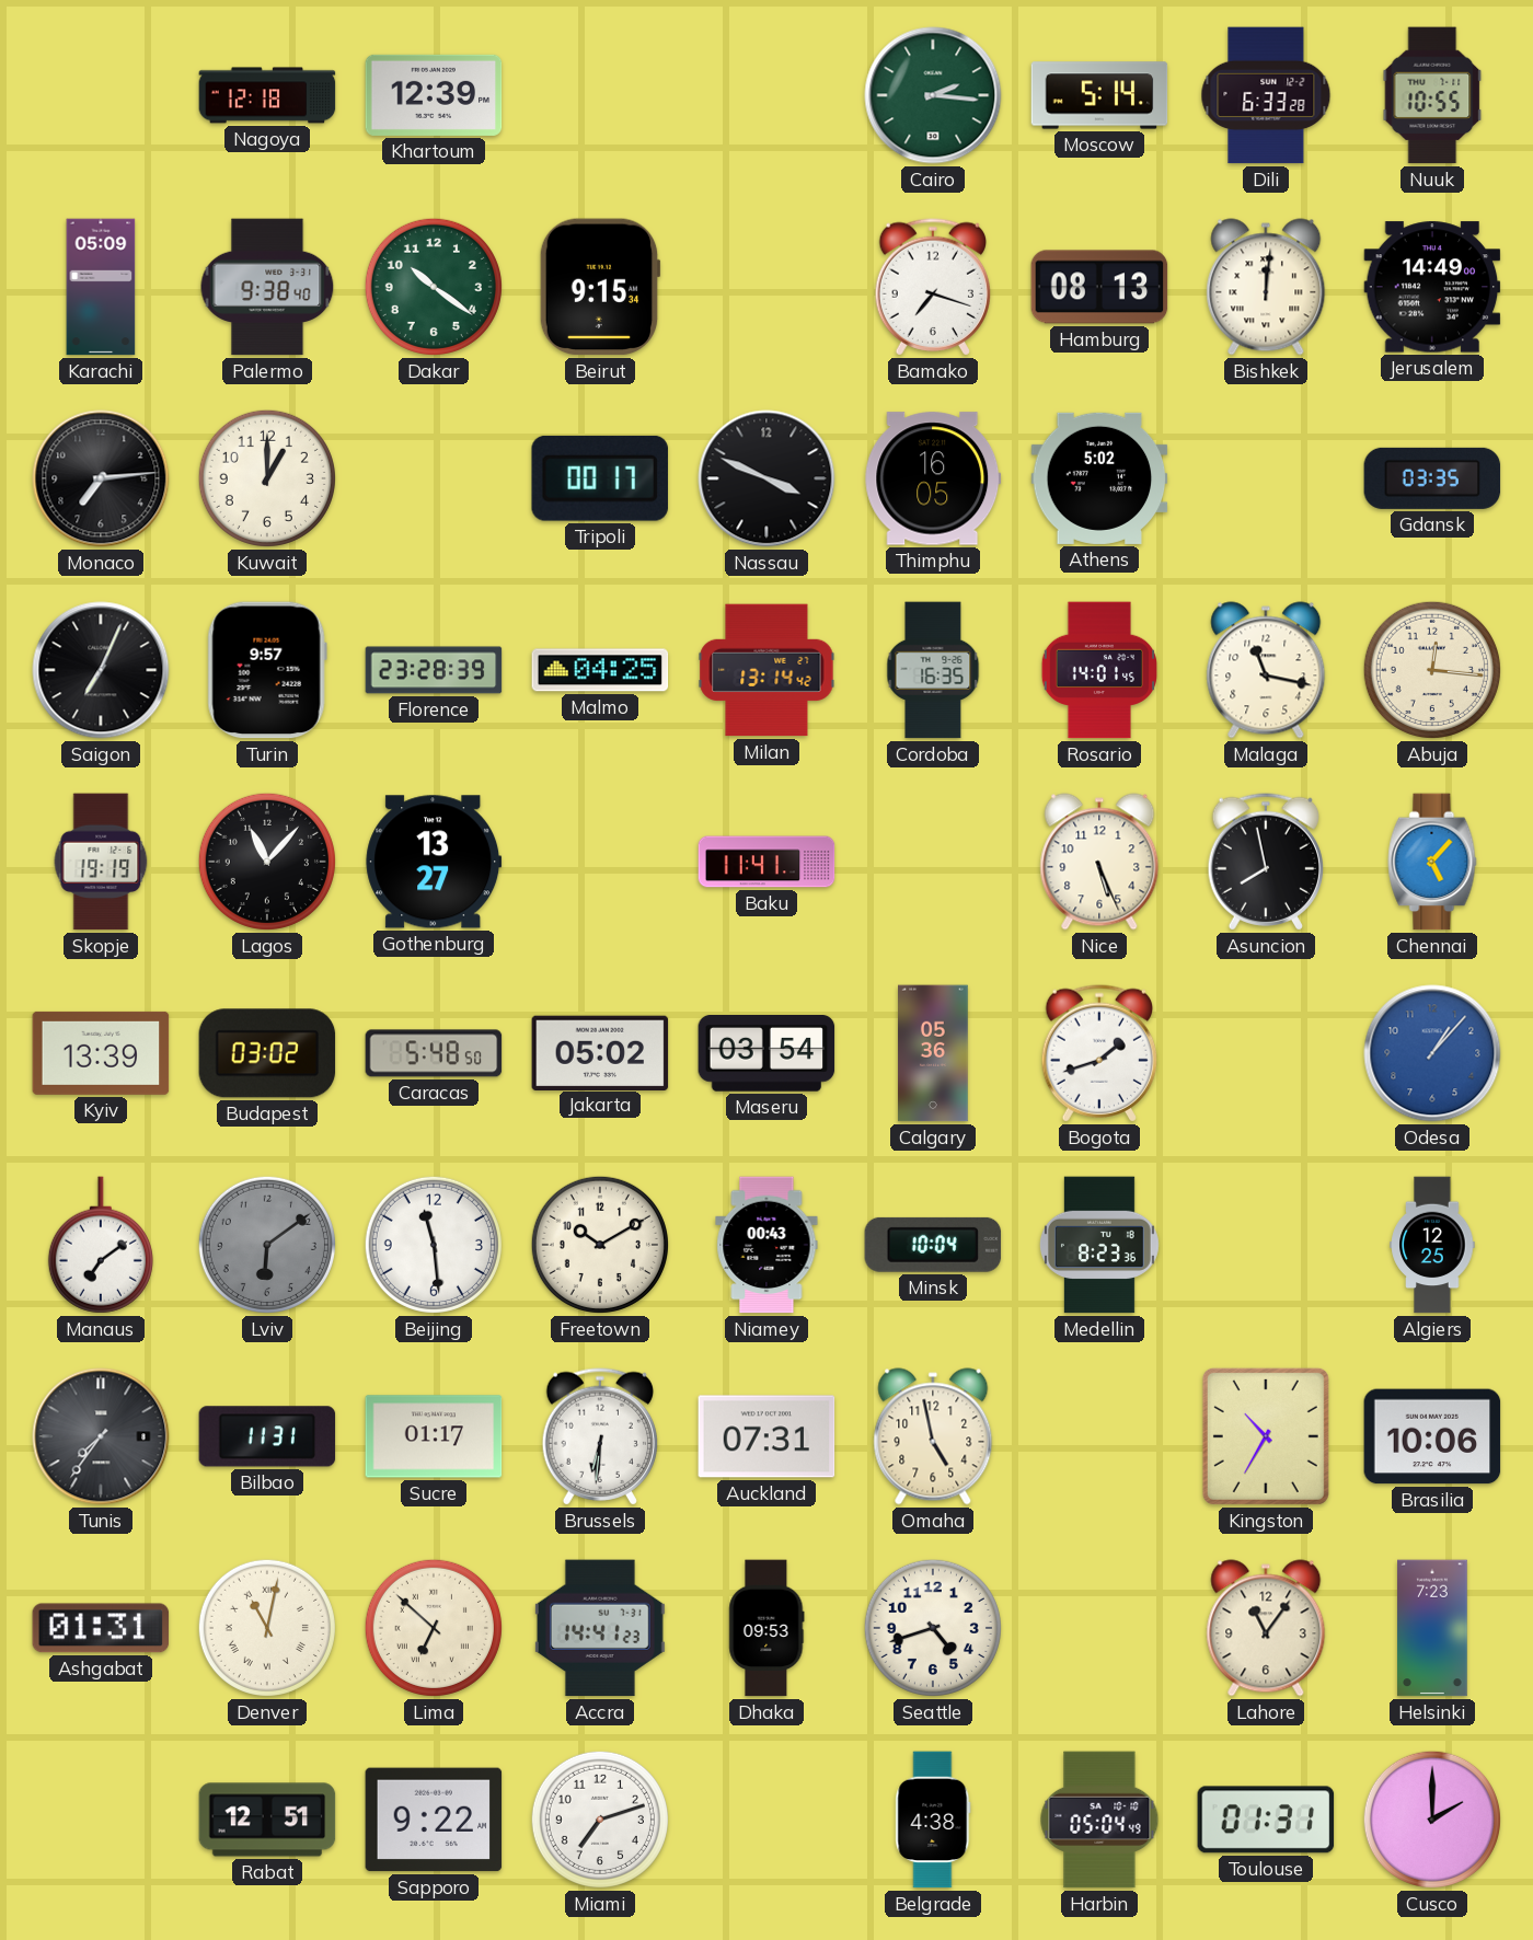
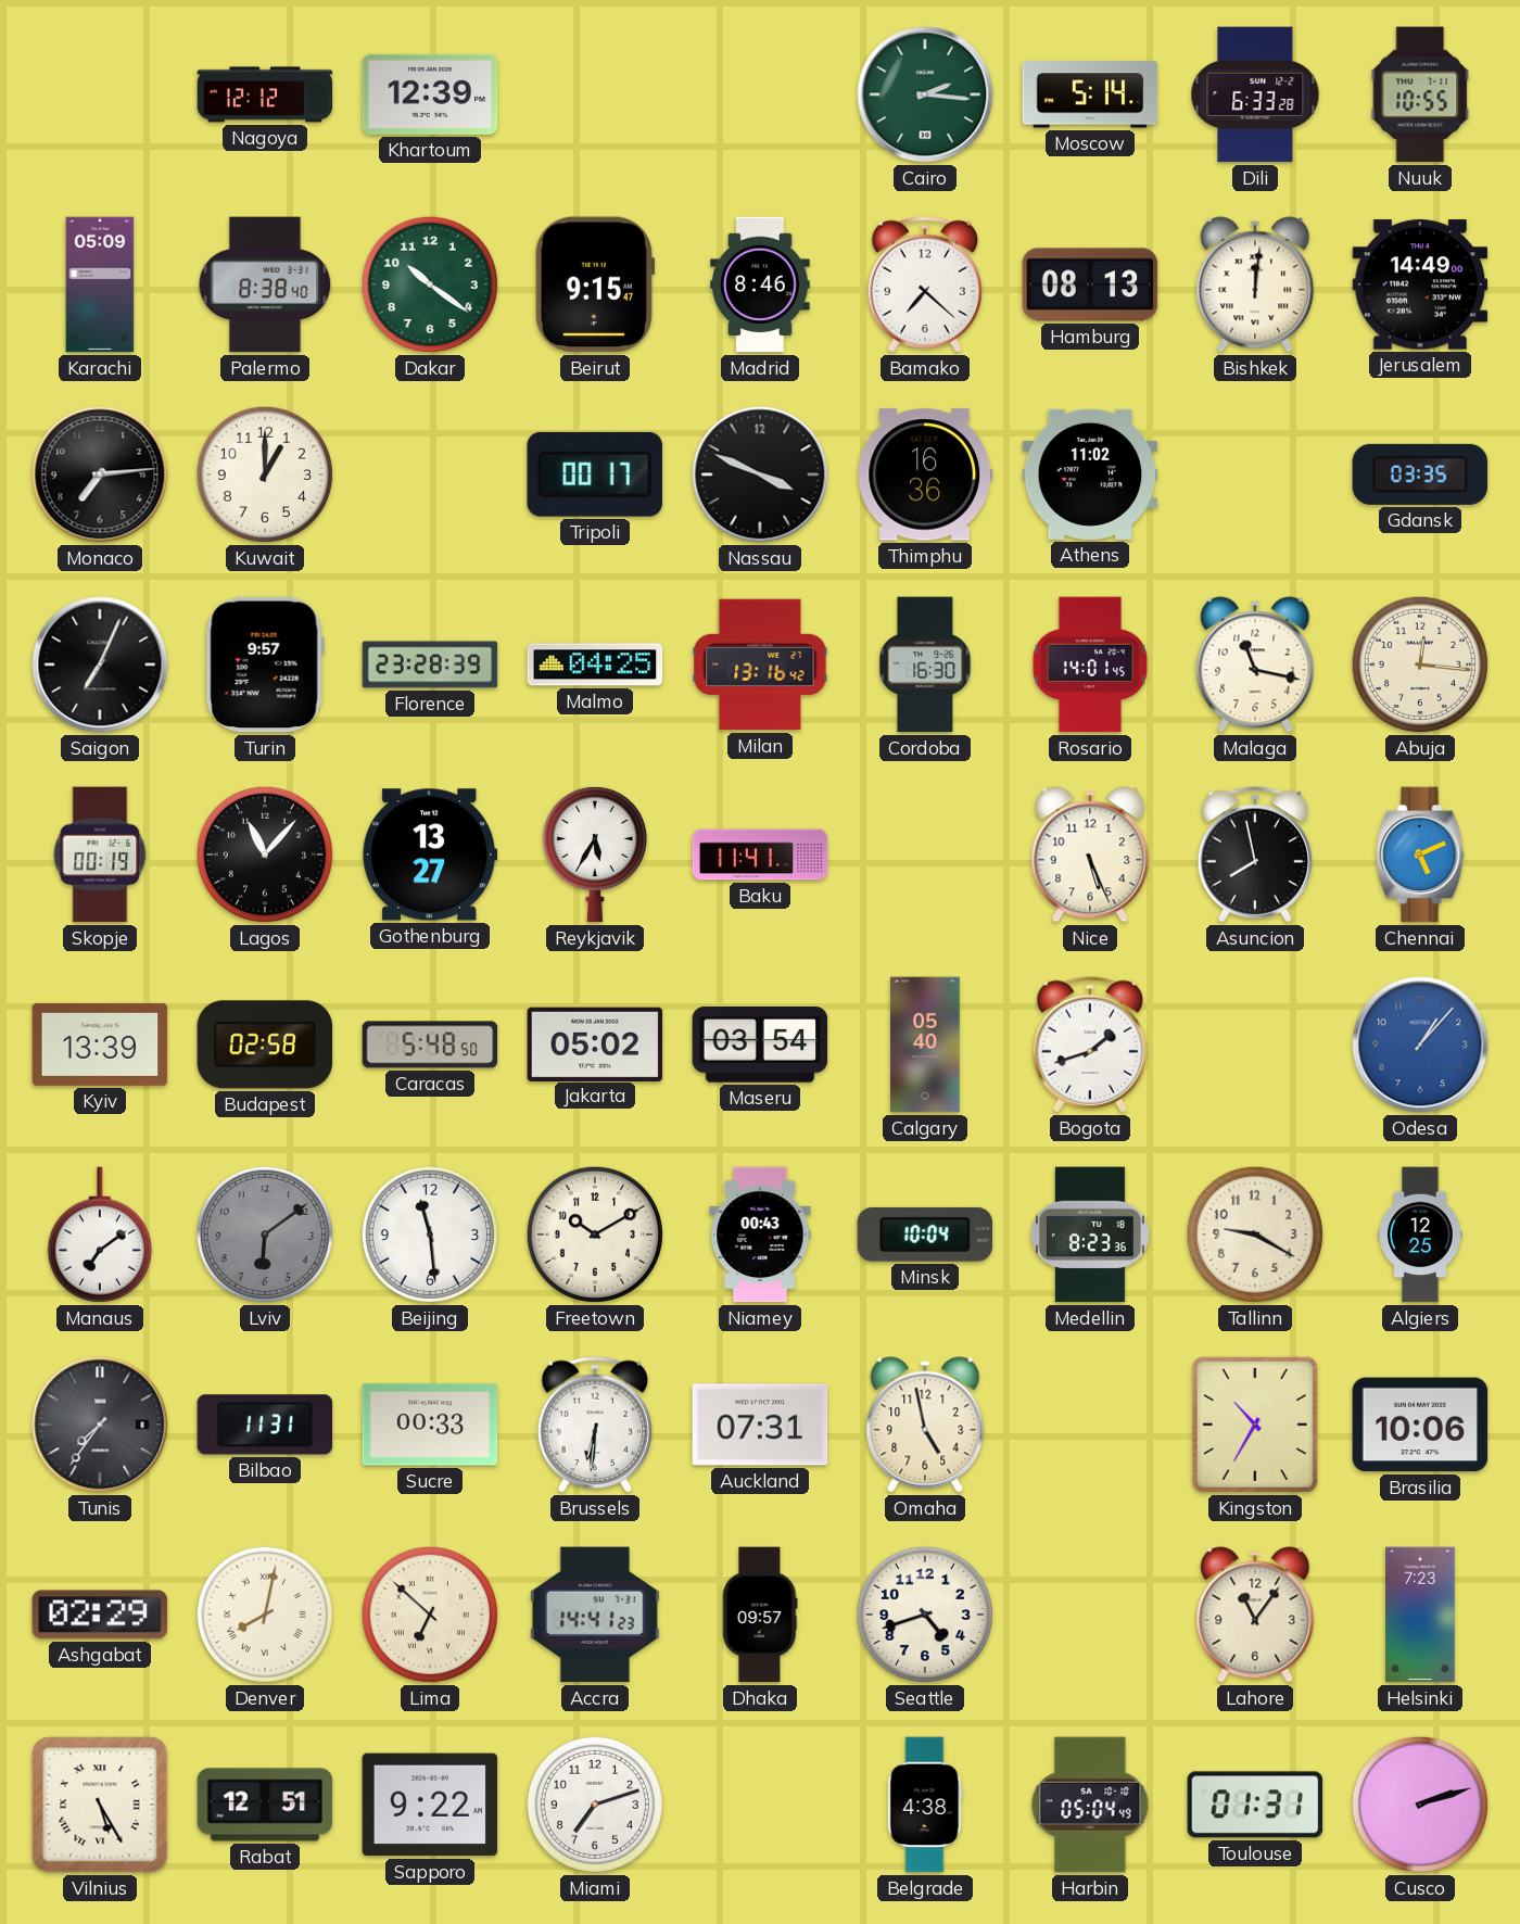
Nagoya: 12:18 -> 12:12
Palermo: 9:38 -> 8:38
Beirut: 9:15:34 -> 9:15:47
Madrid: none -> 8:46
Bamako: 7:18 -> 7:22
Thimphu: 16:05 -> 16:36
Athens: 5:02 -> 11:02
Milan: 13:14 -> 13:16
Cordoba: 16:35 -> 16:30
Skopje: 19:19 -> 00:19
Reykjavik: none -> 5:35
Chennai: 5:07 -> 5:11
Budapest: 03:02 -> 02:58
Calgary: 05:36 -> 05:40
Tallinn: none -> 9:20
Sucre: 01:17 -> 00:33
Ashgabat: 01:31 -> 02:29
Denver: 11:02 -> 8:02
Dhaka: 09:53 -> 09:57
Vilnius: none -> 5:25
Cusco: 2:00 -> 2:12
